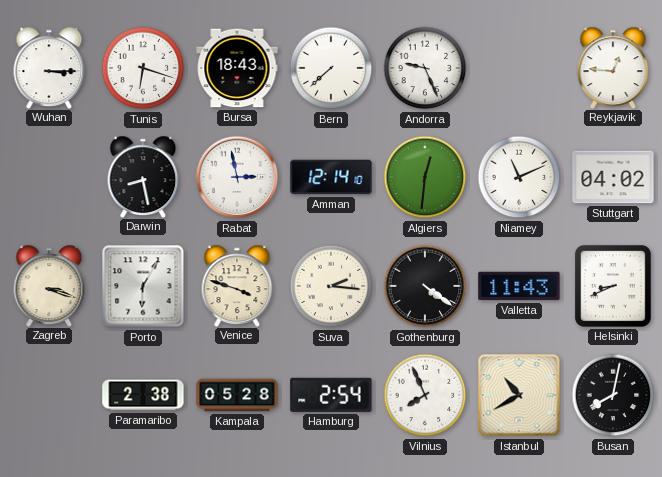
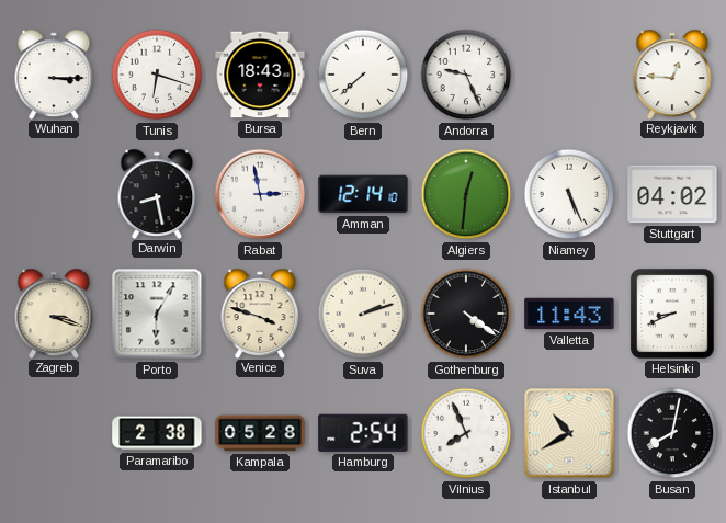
Niamey: 11:11 -> 5:26
Suva: 2:16 -> 2:12
